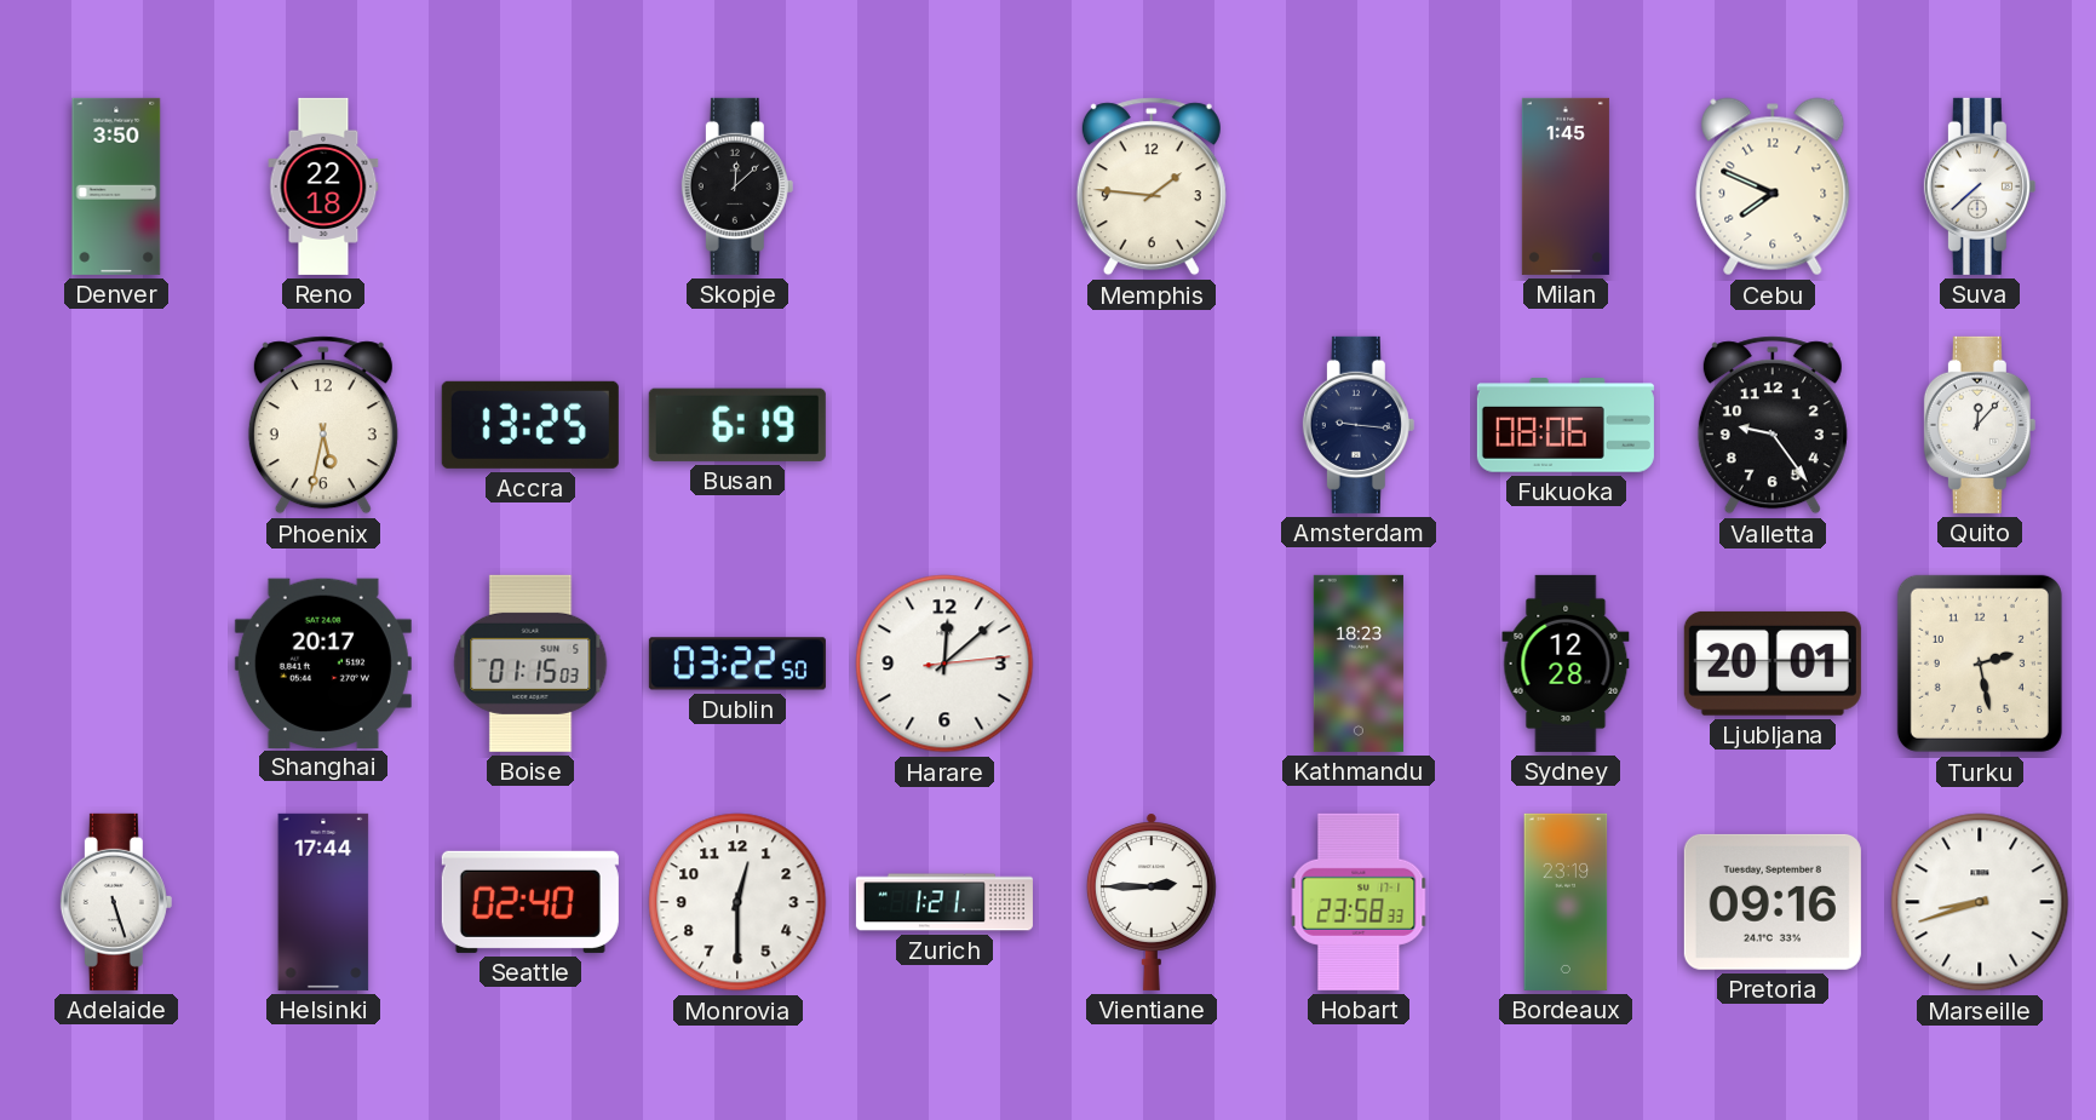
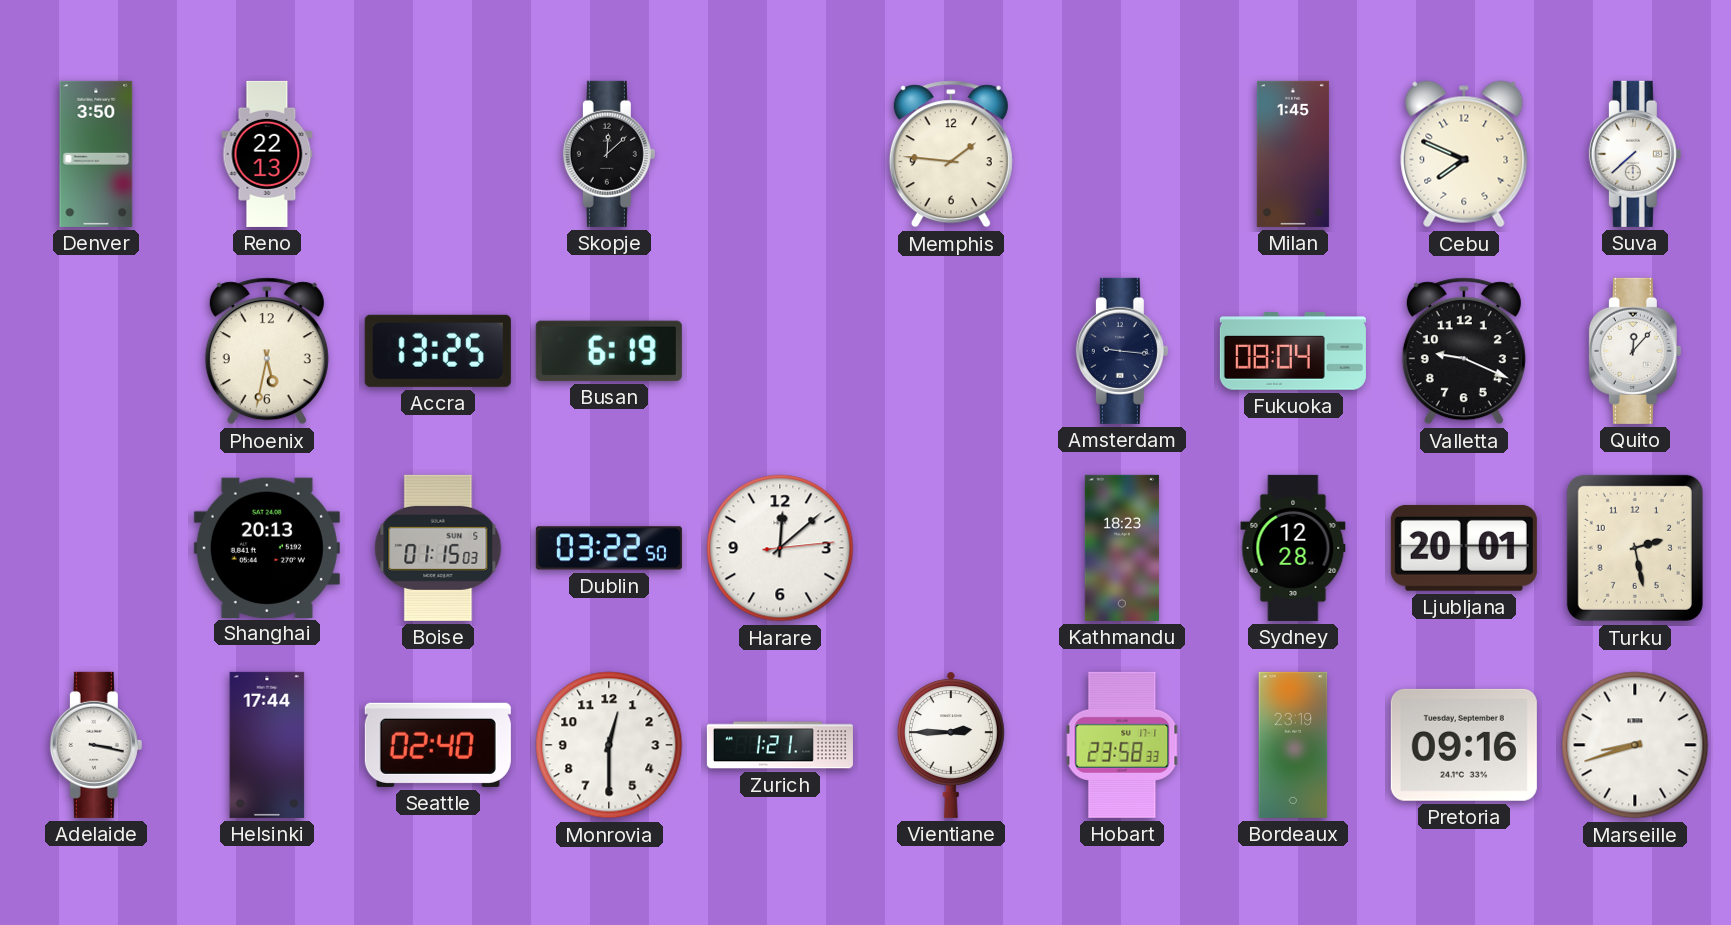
Reno: 22:18 -> 22:13
Fukuoka: 08:06 -> 08:04
Valletta: 9:24 -> 9:19
Shanghai: 20:17 -> 20:13
Adelaide: 5:27 -> 3:17
